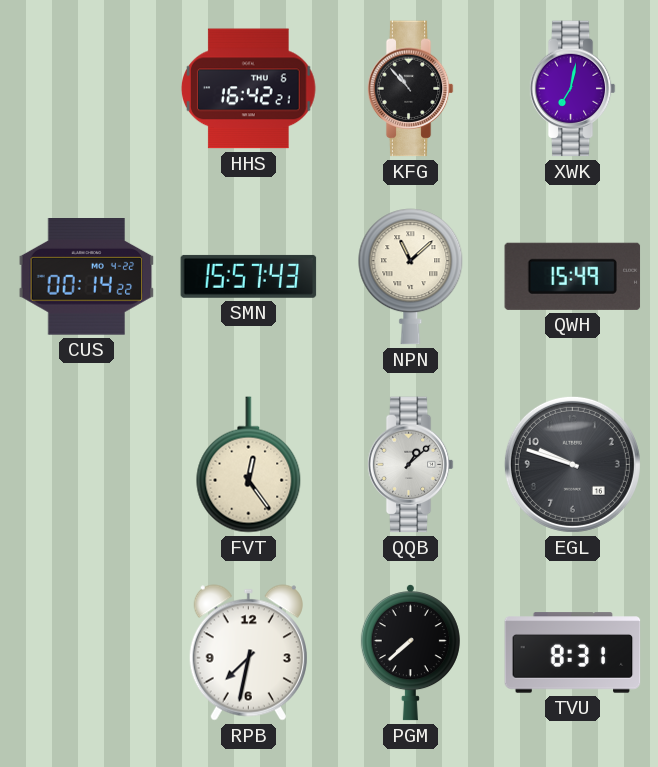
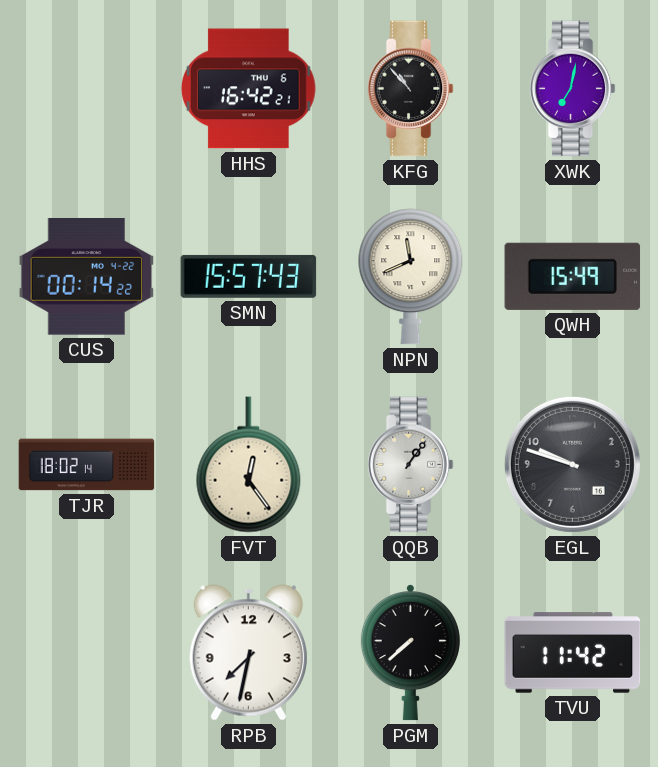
NPN: 11:08 -> 11:41
TJR: none -> 18:02
QQB: 1:08 -> 1:06
TVU: 8:31 -> 11:42
